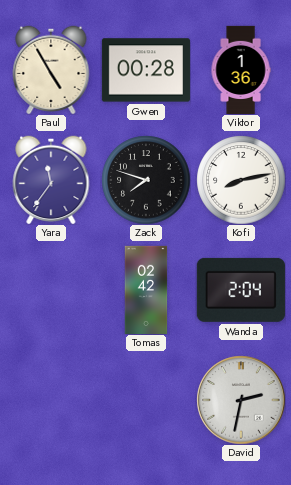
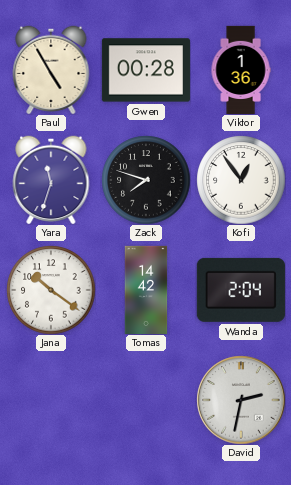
Yara: 11:36 -> 11:33
Kofi: 8:13 -> 12:54
Jana: none -> 10:21
Tomas: 02:42 -> 14:42
